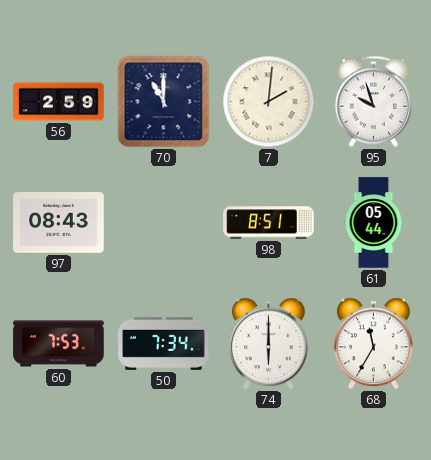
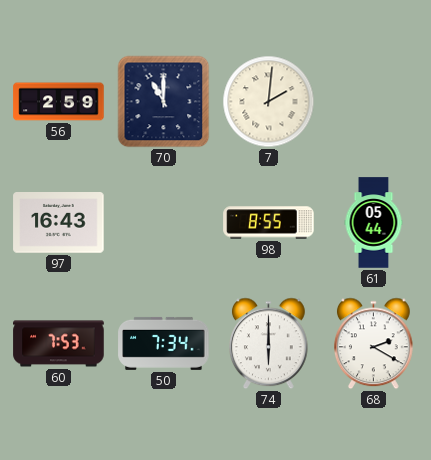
95: 9:57 -> none
97: 08:43 -> 16:43
98: 8:51 -> 8:55
68: 11:35 -> 2:20
